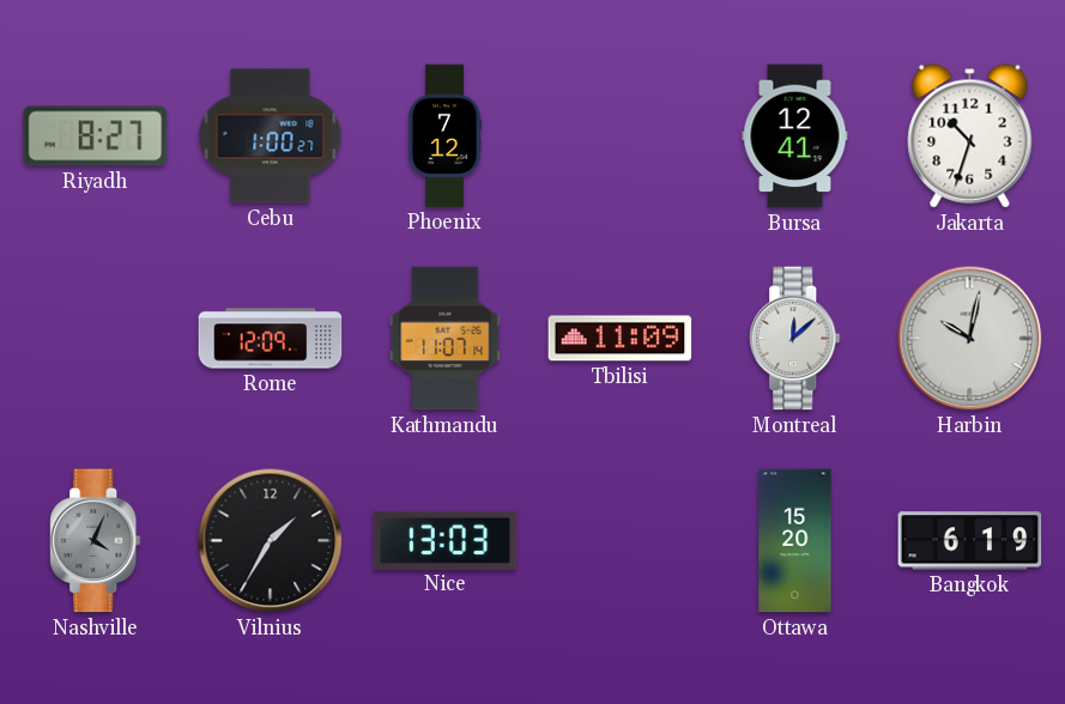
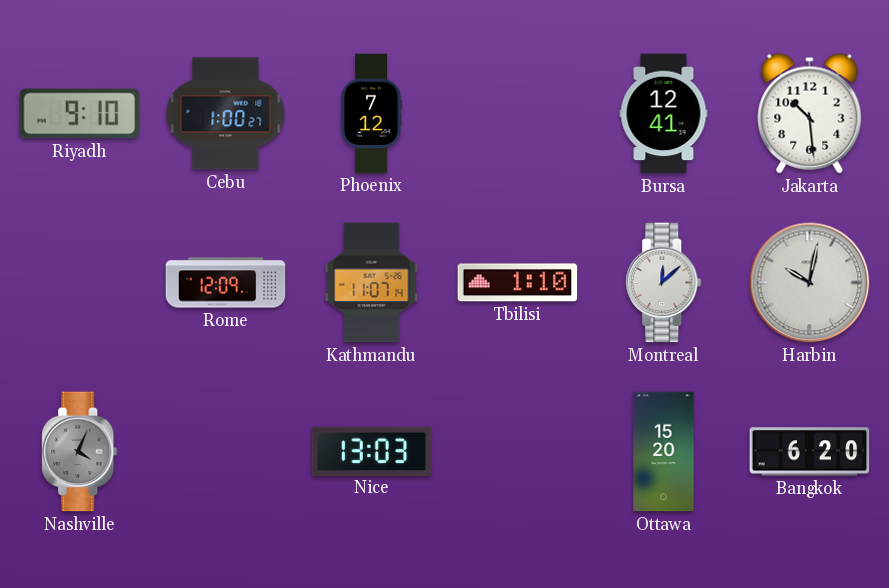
Riyadh: 8:27 -> 9:10
Jakarta: 10:33 -> 10:29
Tbilisi: 11:09 -> 1:10
Vilnius: 1:35 -> none
Bangkok: 6:19 -> 6:20
